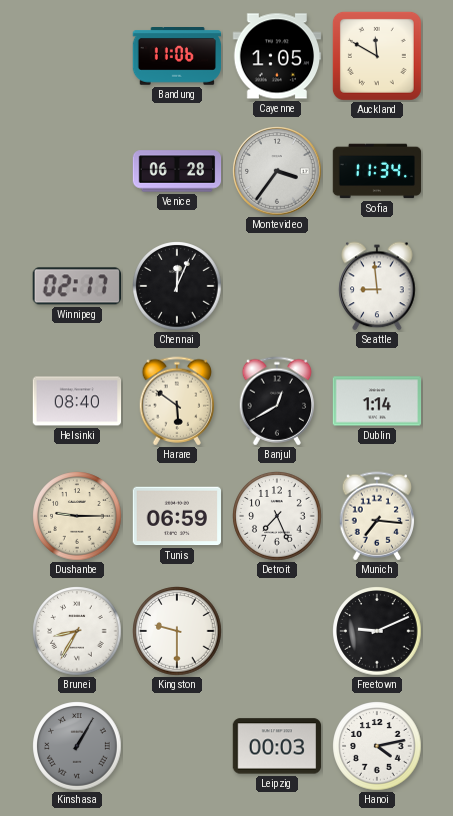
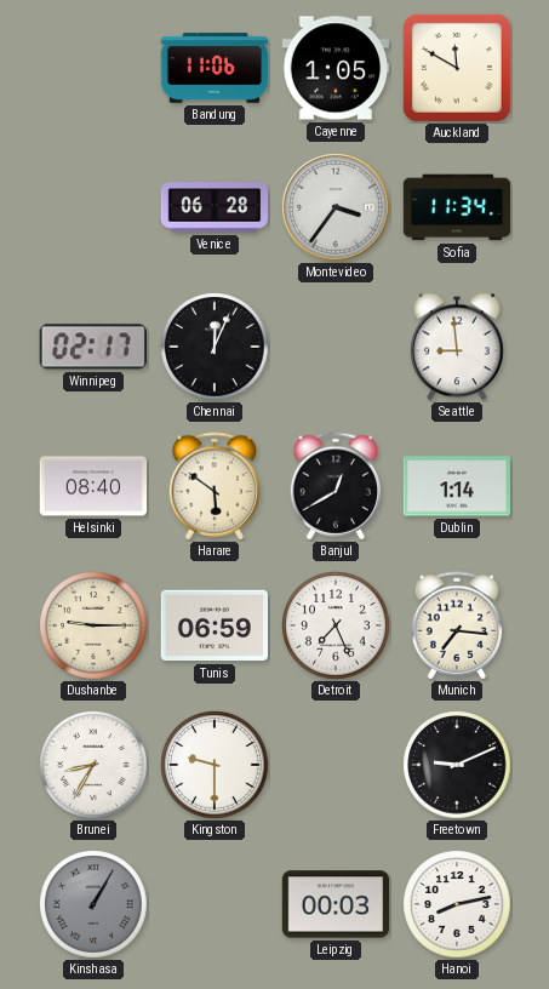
Hanoi: 4:13 -> 8:13
